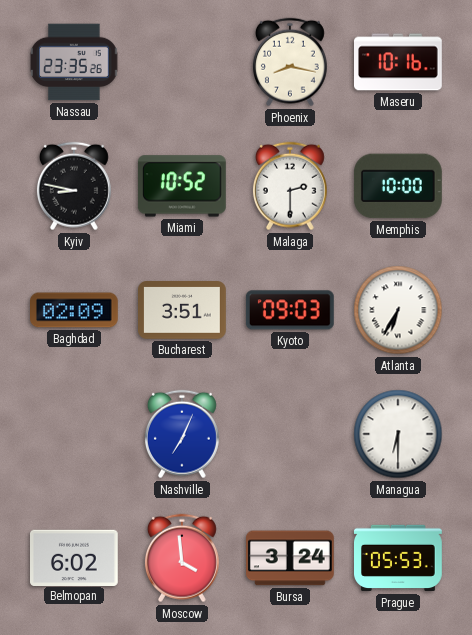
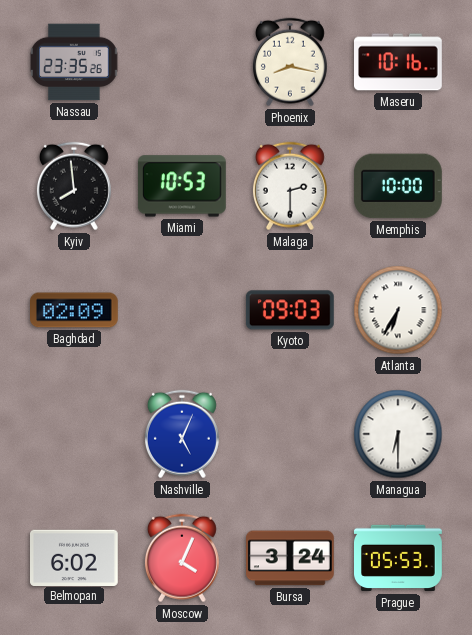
Kyiv: 8:47 -> 7:59
Miami: 10:52 -> 10:53
Bucharest: 3:51 -> none
Nashville: 7:04 -> 5:04
Moscow: 3:59 -> 4:04
